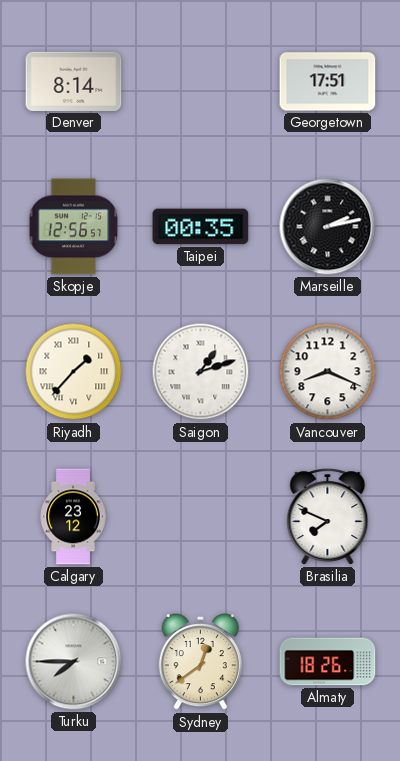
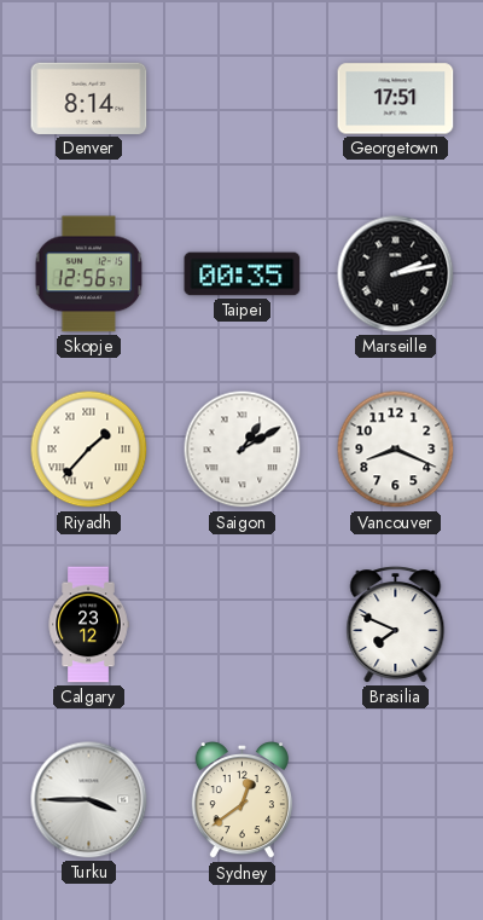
Saigon: 1:12 -> 1:10
Turku: 7:45 -> 3:45
Almaty: 18:26 -> none
